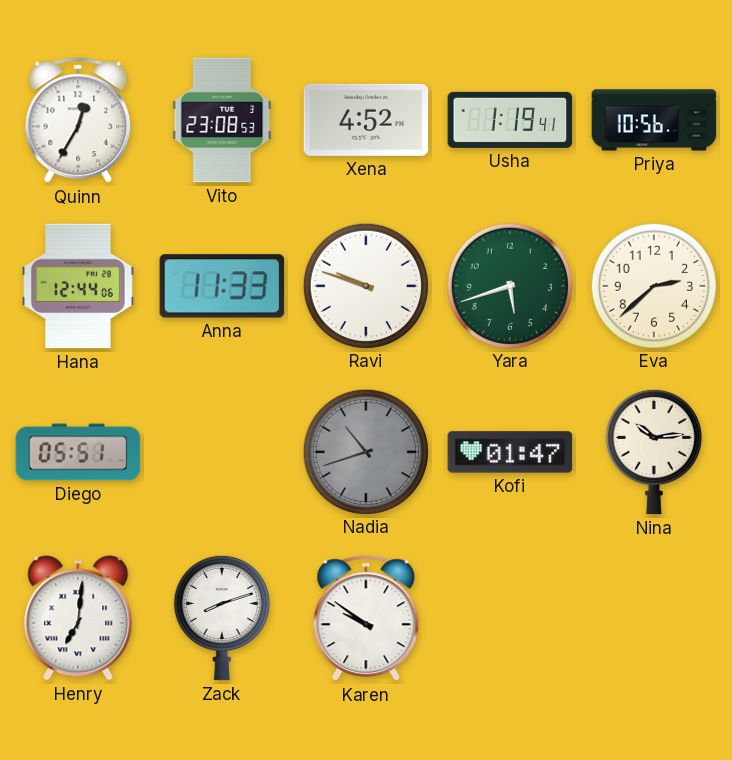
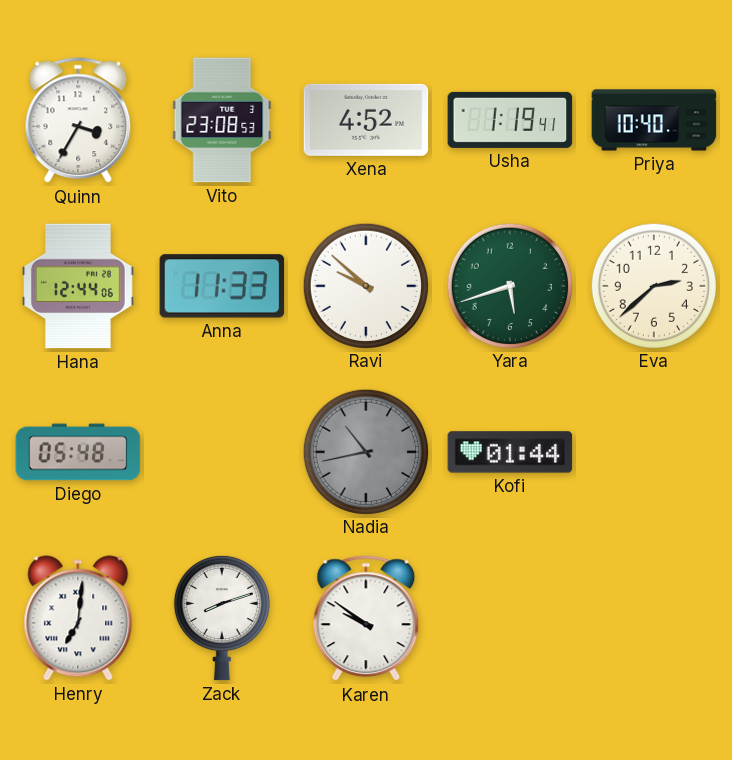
Quinn: 12:35 -> 3:35
Priya: 10:56 -> 10:40
Ravi: 9:48 -> 9:52
Diego: 05:51 -> 05:48
Nadia: 10:42 -> 10:43
Kofi: 01:47 -> 01:44
Nina: 10:14 -> none
